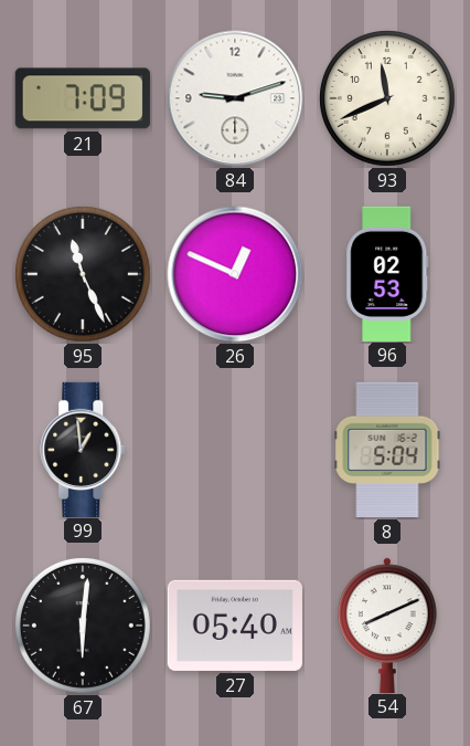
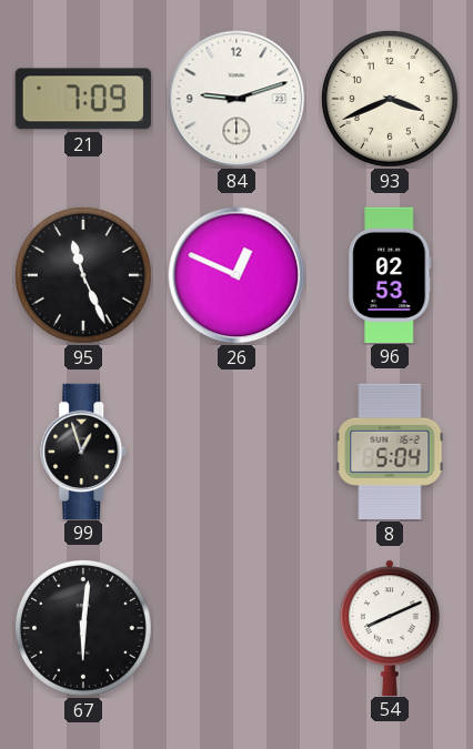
93: 11:41 -> 3:41
99: 12:59 -> 12:57
27: 05:40 -> none
